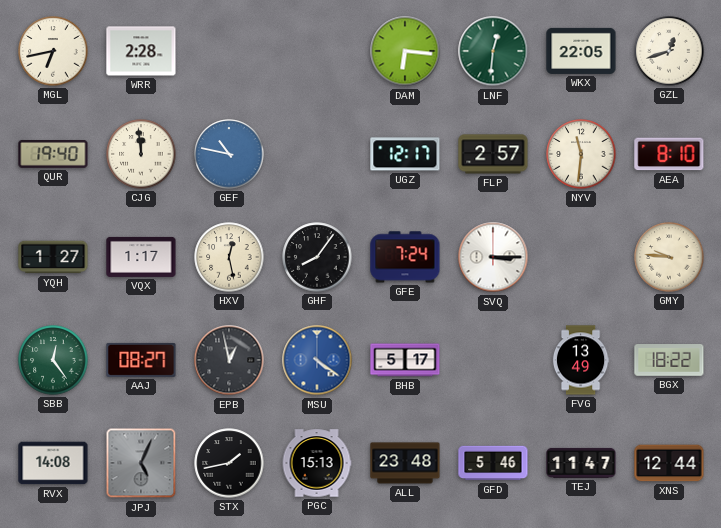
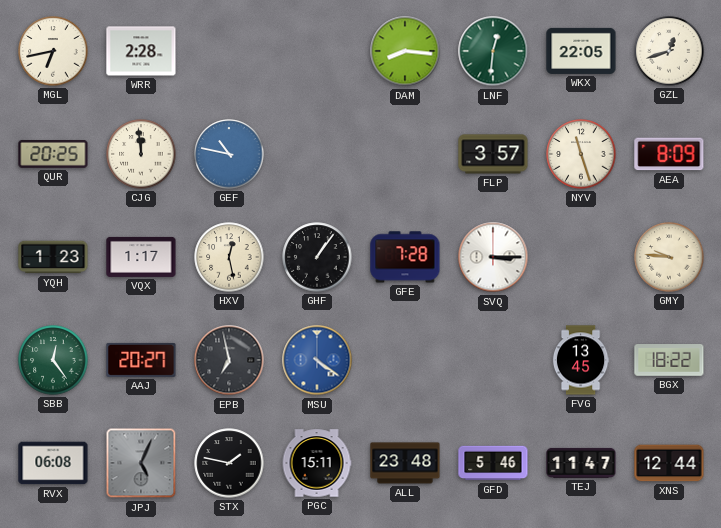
DAM: 6:16 -> 8:16
QUR: 19:40 -> 20:25
UGZ: 12:17 -> none
FLP: 2:57 -> 3:57
NYV: 11:31 -> 11:27
AEA: 8:10 -> 8:09
YQH: 1:27 -> 1:23
GHF: 8:06 -> 1:06
GFE: 7:24 -> 7:28
AAJ: 08:27 -> 20:27
EPB: 12:58 -> 6:58
BHB: 5:17 -> none
FVG: 13:49 -> 13:45
RVX: 14:08 -> 06:08
STX: 1:43 -> 1:47
PGC: 15:13 -> 15:11
